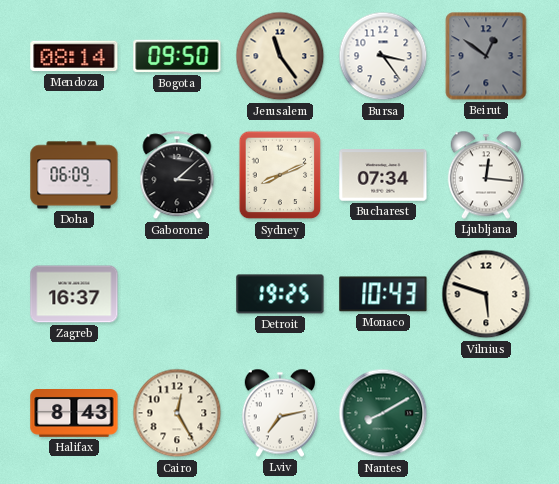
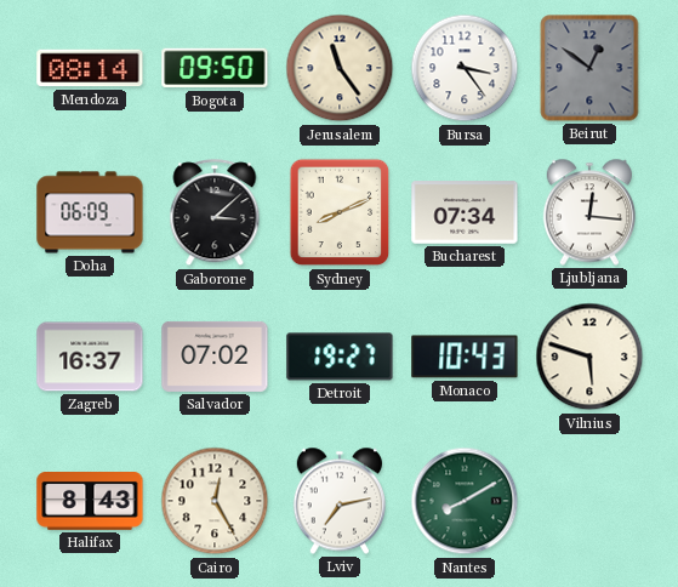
Salvador: none -> 07:02
Detroit: 19:25 -> 19:27
